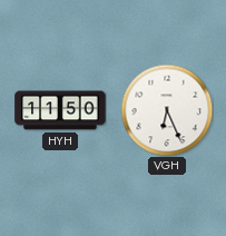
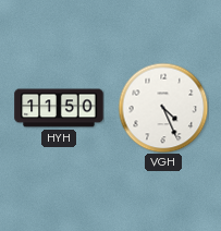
VGH: 6:26 -> 4:26
